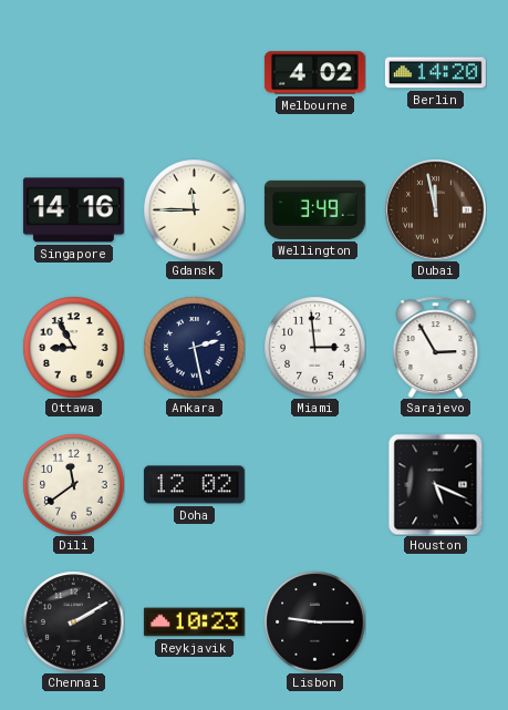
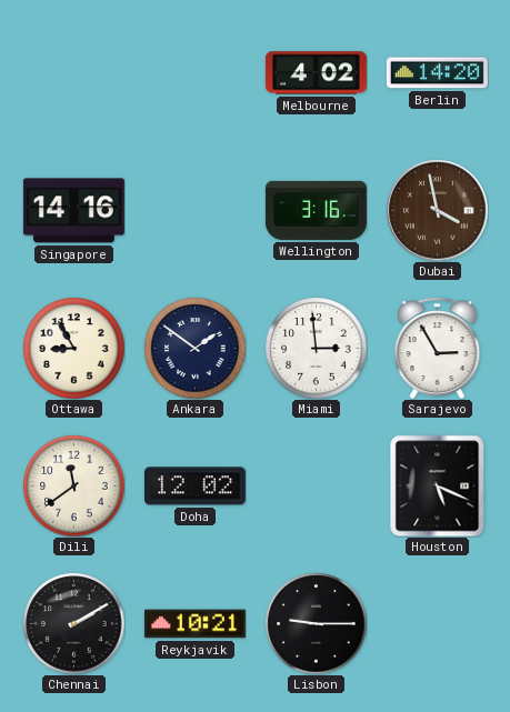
Gdansk: 11:45 -> none
Wellington: 3:49 -> 3:16
Dubai: 11:58 -> 3:58
Ankara: 2:28 -> 1:51
Reykjavik: 10:23 -> 10:21
